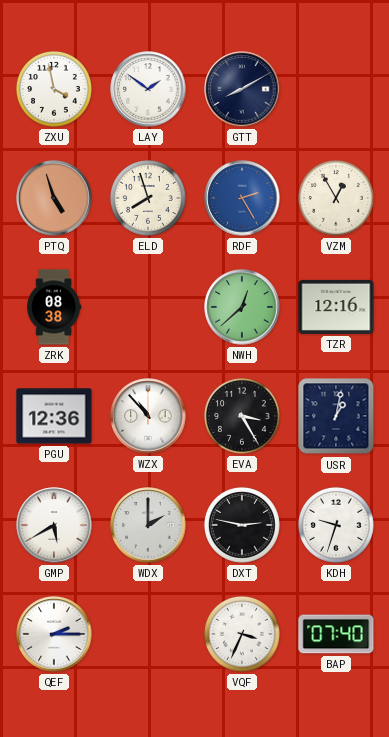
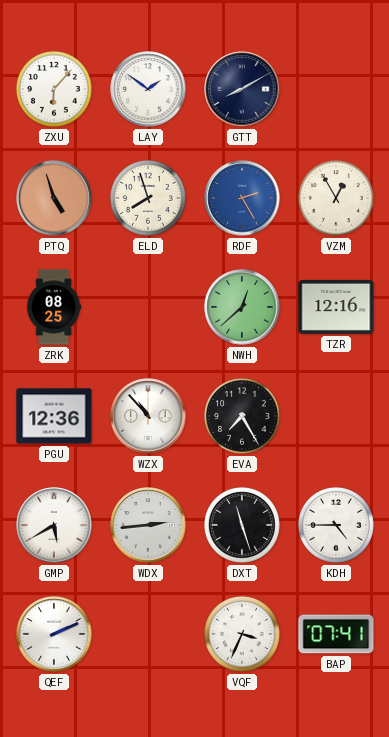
ZXU: 3:58 -> 6:07
ZRK: 08:38 -> 08:25
EVA: 3:25 -> 7:25
USR: 1:02 -> none
WDX: 2:00 -> 2:44
DXT: 2:47 -> 11:27
KDH: 9:33 -> 4:45
QEF: 2:15 -> 2:11
BAP: 07:40 -> 07:41
